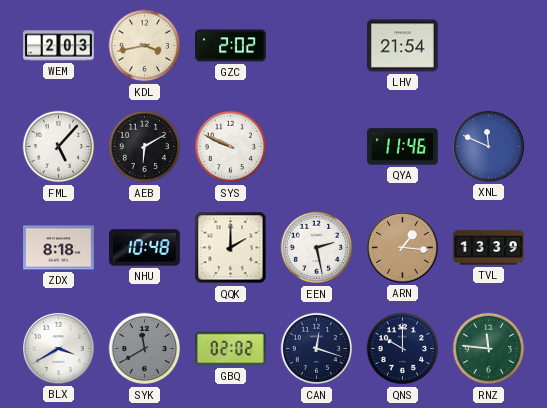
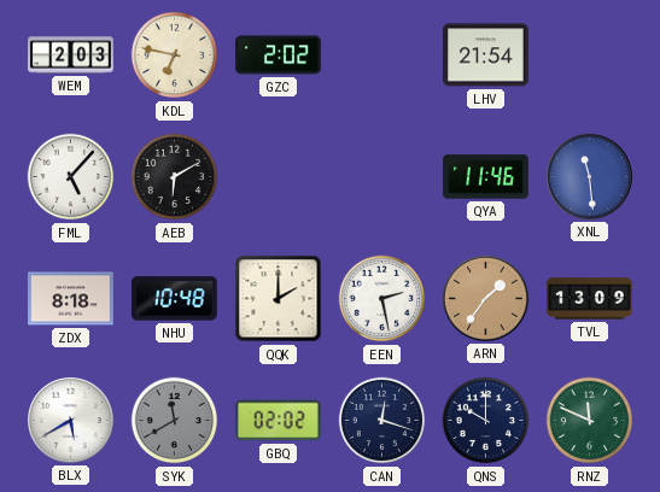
KDL: 3:43 -> 6:47
SYS: 9:49 -> none
XNL: 11:49 -> 11:29
ARN: 1:16 -> 1:36
TVL: 13:39 -> 13:09
BLX: 3:40 -> 5:40
RNZ: 11:46 -> 11:49
